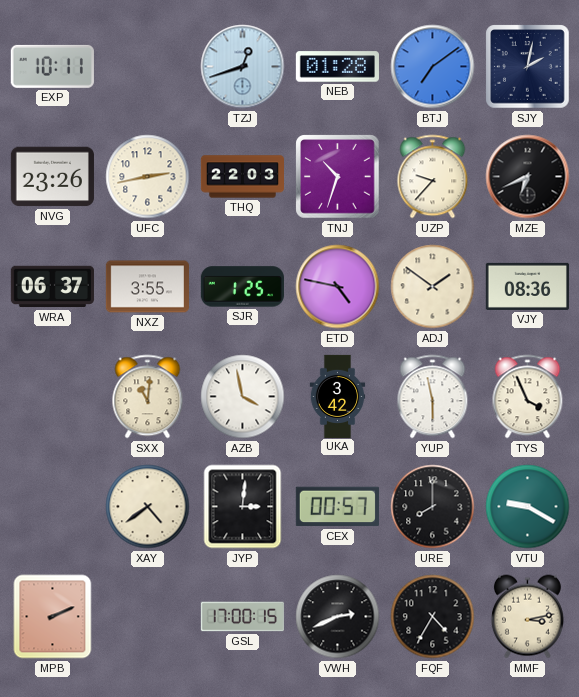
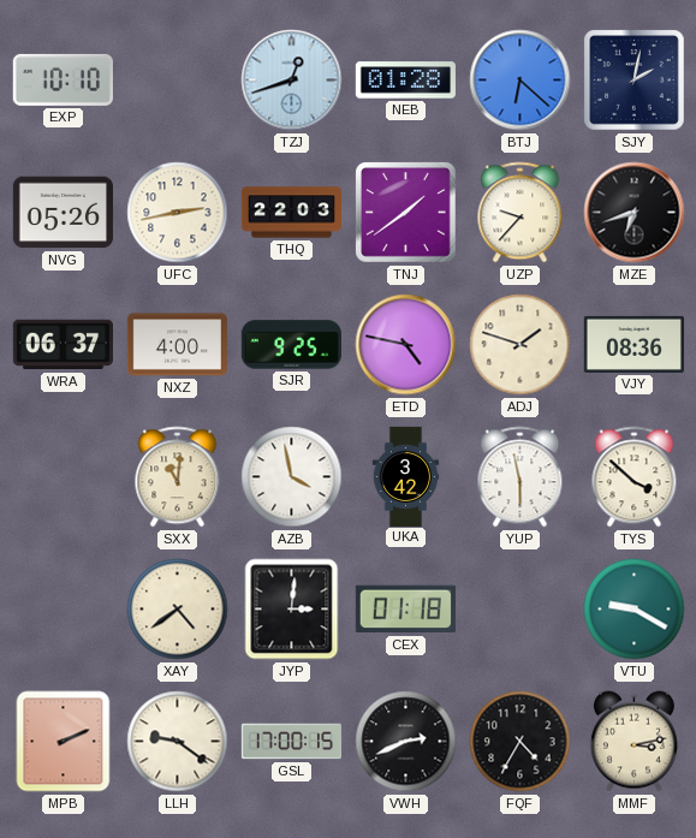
EXP: 10:11 -> 10:10
BTJ: 7:09 -> 6:22
NVG: 23:26 -> 05:26
TNJ: 10:33 -> 1:39
MZE: 6:41 -> 6:42
NXZ: 3:55 -> 4:00
SJR: 1:25 -> 9:25
ADJ: 1:51 -> 1:48
TYS: 3:56 -> 3:52
CEX: 00:57 -> 01:18
URE: 8:00 -> none
LLH: none -> 9:21
